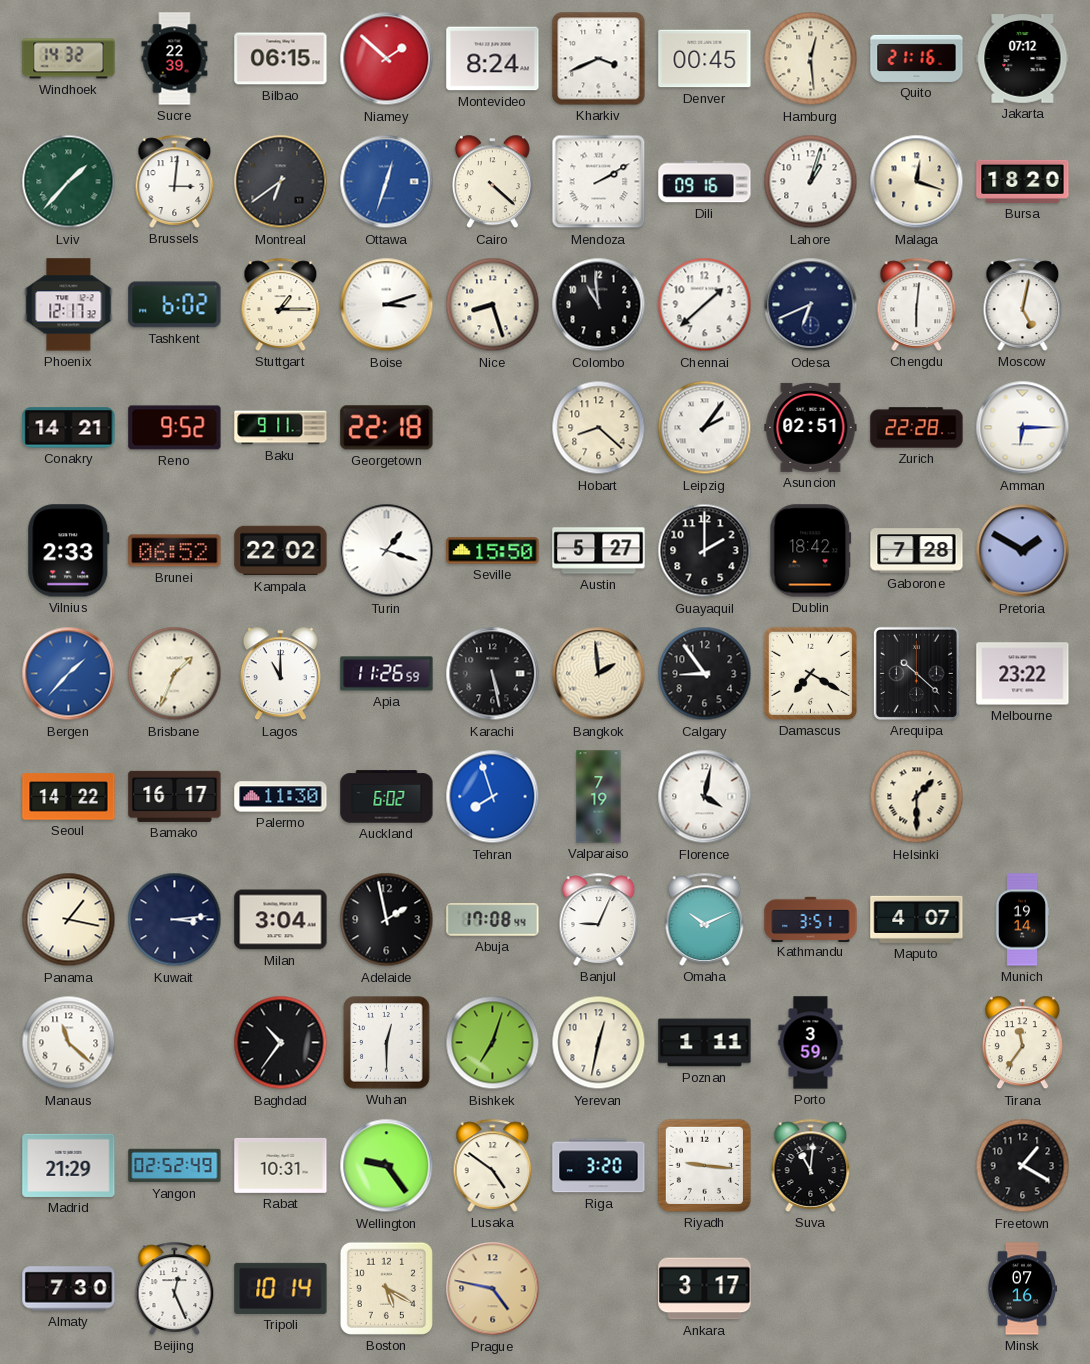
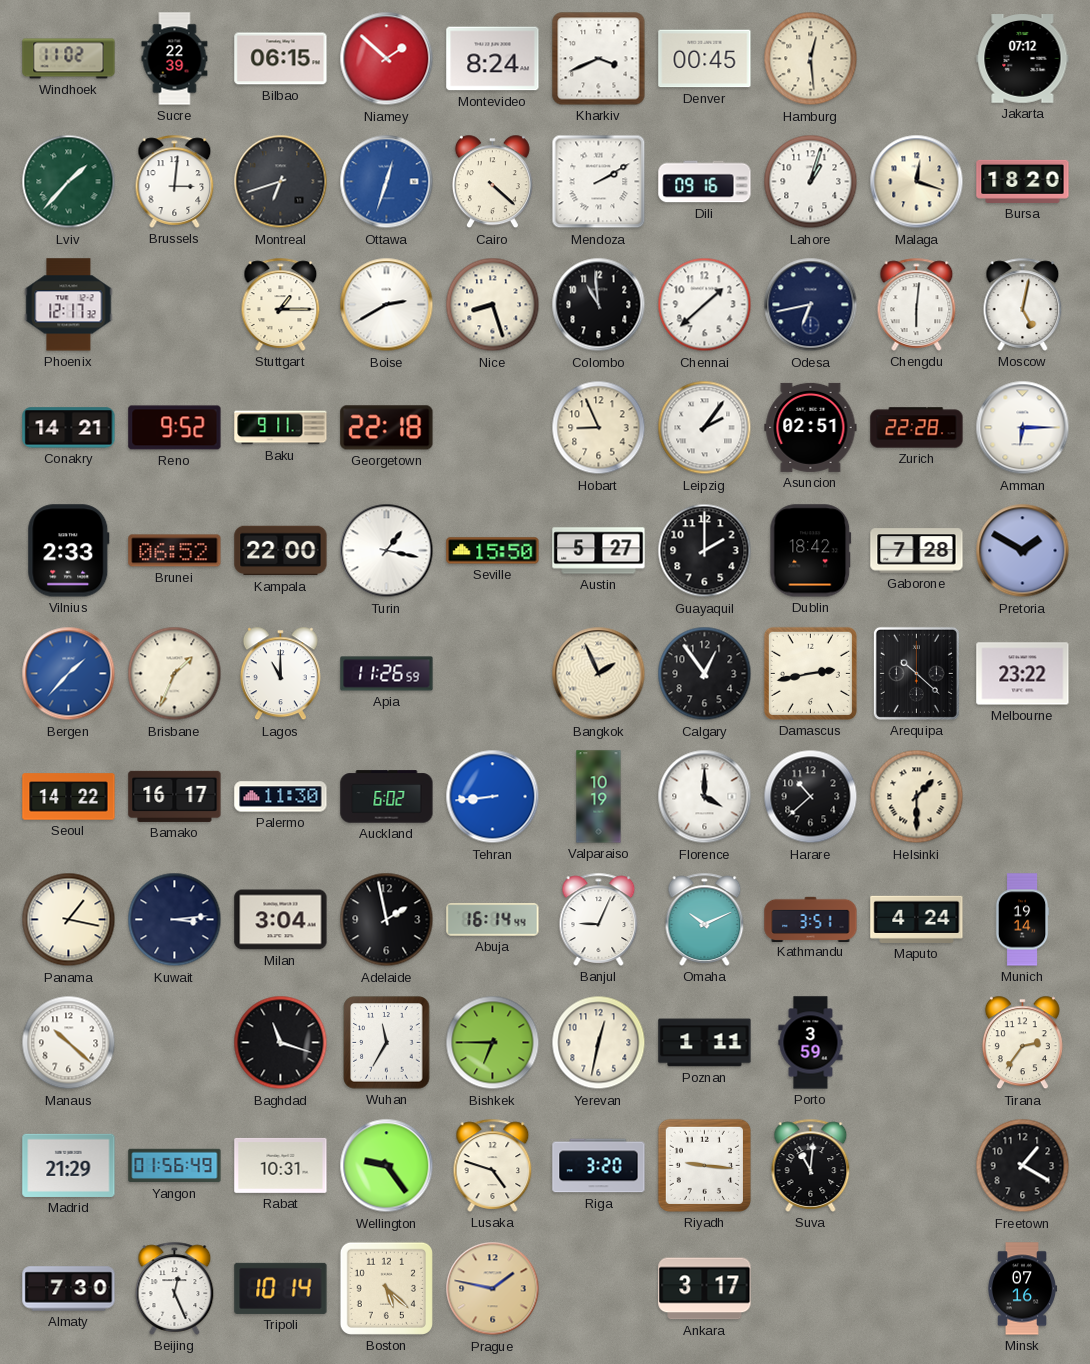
Windhoek: 14:32 -> 11:02
Quito: 21:16 -> none
Montreal: 6:39 -> 6:42
Tashkent: 6:02 -> none
Boise: 3:12 -> 2:40
Odesa: 6:41 -> 6:43
Hobart: 8:22 -> 8:56
Kampala: 22:02 -> 22:00
Turin: 1:18 -> 1:17
Karachi: 5:28 -> none
Bangkok: 1:59 -> 1:56
Calgary: 8:54 -> 12:54
Damascus: 7:20 -> 2:43
Tehran: 7:57 -> 8:44
Valparaiso: 7:19 -> 10:19
Florence: 4:02 -> 4:00
Harare: none -> 10:38
Abuja: 17:08 -> 16:14
Maputo: 4:07 -> 4:24
Manaus: 11:22 -> 10:22
Baghdad: 10:36 -> 11:18
Wuhan: 12:30 -> 11:35
Bishkek: 7:03 -> 6:45
Tirana: 11:36 -> 2:36
Yangon: 02:52 -> 01:56
Lusaka: 4:51 -> 4:48
Boston: 5:20 -> 5:22
Prague: 4:47 -> 1:47
